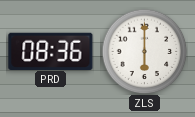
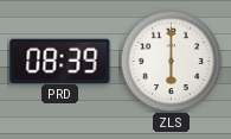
PRD: 08:36 -> 08:39
